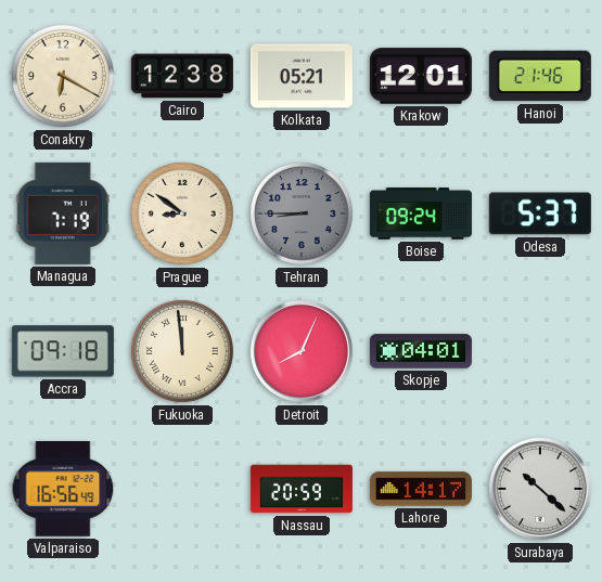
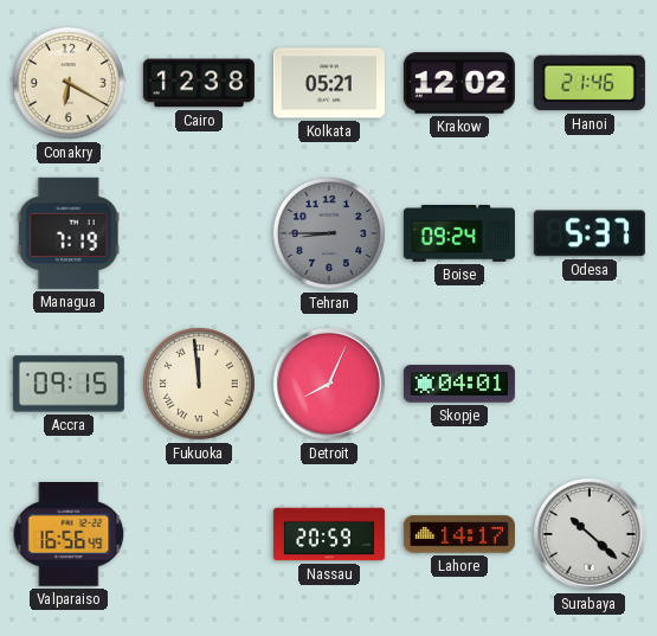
Krakow: 12:01 -> 12:02
Prague: 8:51 -> none
Accra: 09:18 -> 09:15
